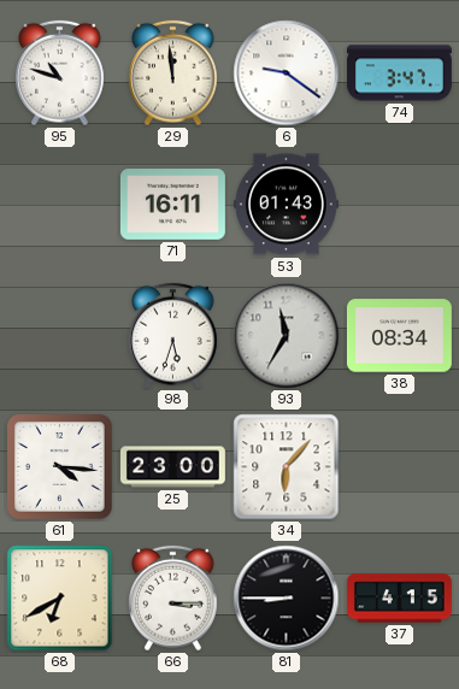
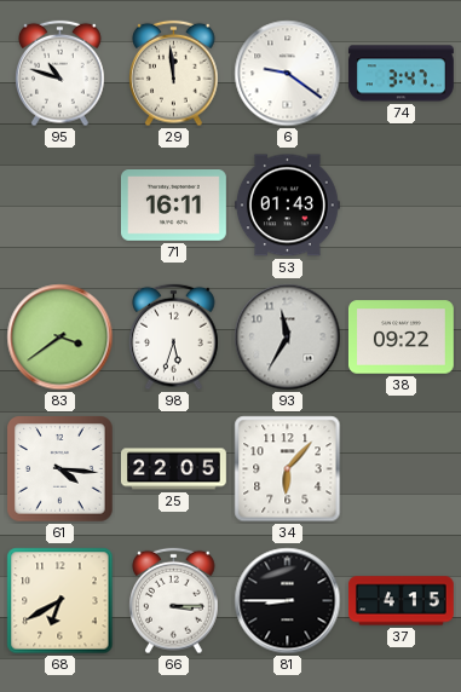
83: none -> 3:39
38: 08:34 -> 09:22
25: 23:00 -> 22:05
